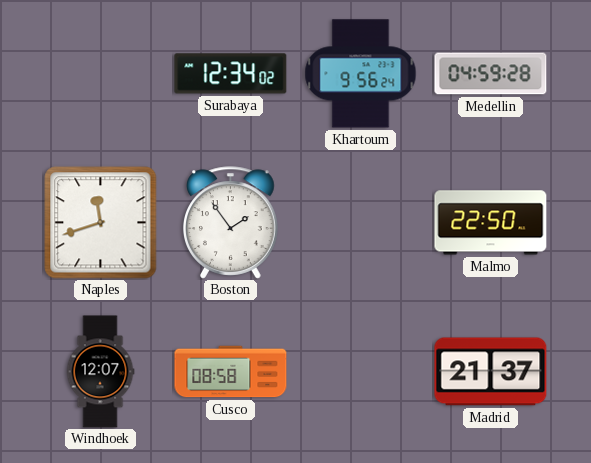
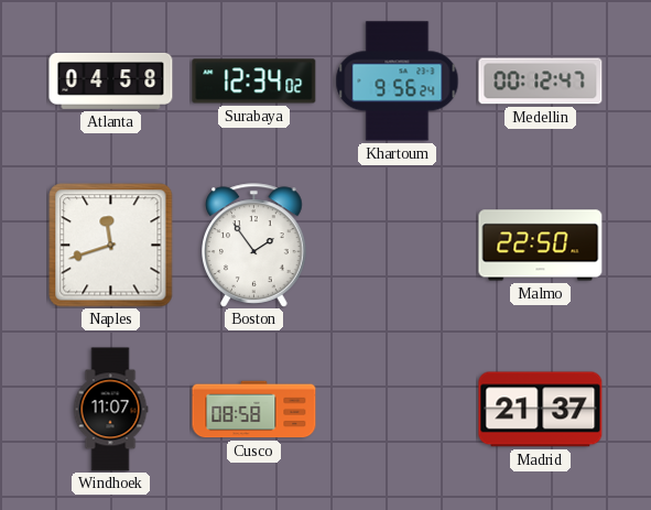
Atlanta: none -> 04:58
Medellin: 04:59 -> 00:12
Windhoek: 12:07 -> 11:07
